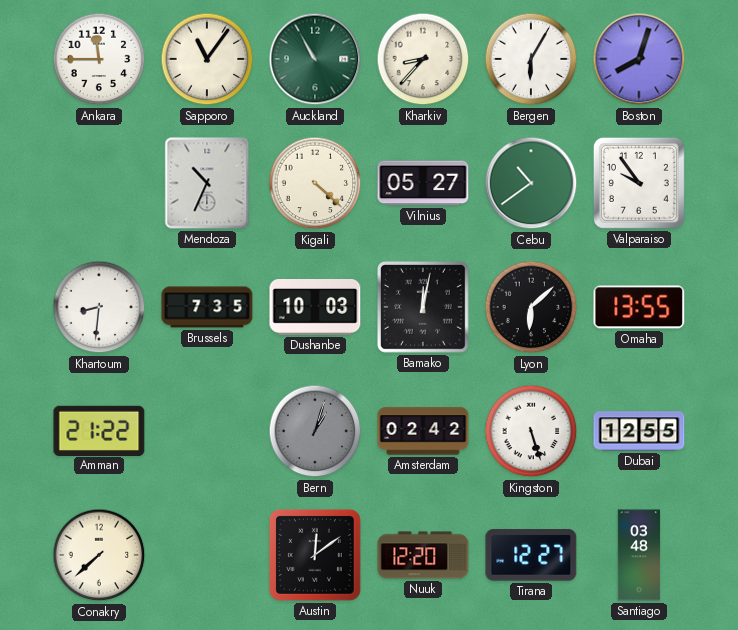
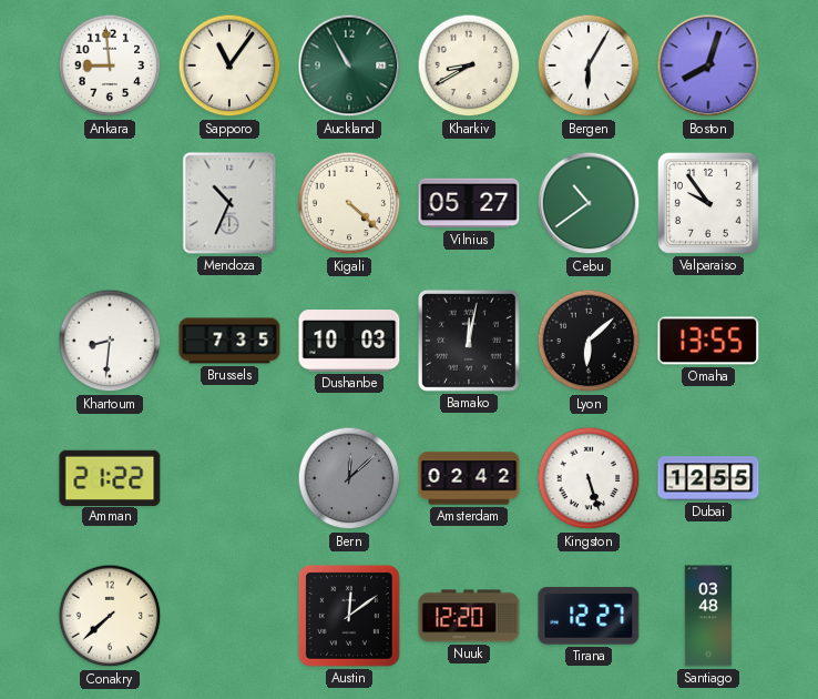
Ankara: 11:45 -> 8:59
Kharkiv: 8:37 -> 8:40
Bern: 1:03 -> 12:08
